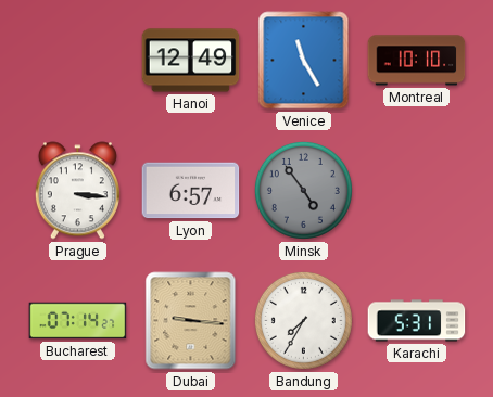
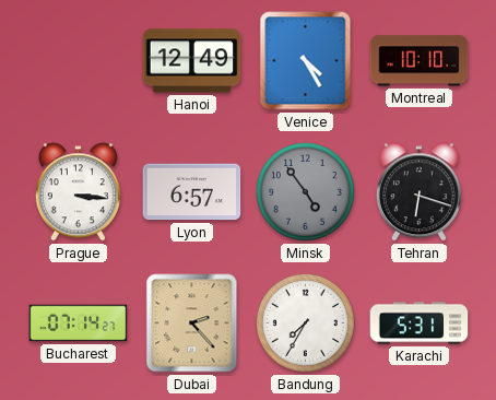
Venice: 11:25 -> 4:25
Tehran: none -> 6:18
Dubai: 9:16 -> 2:23
